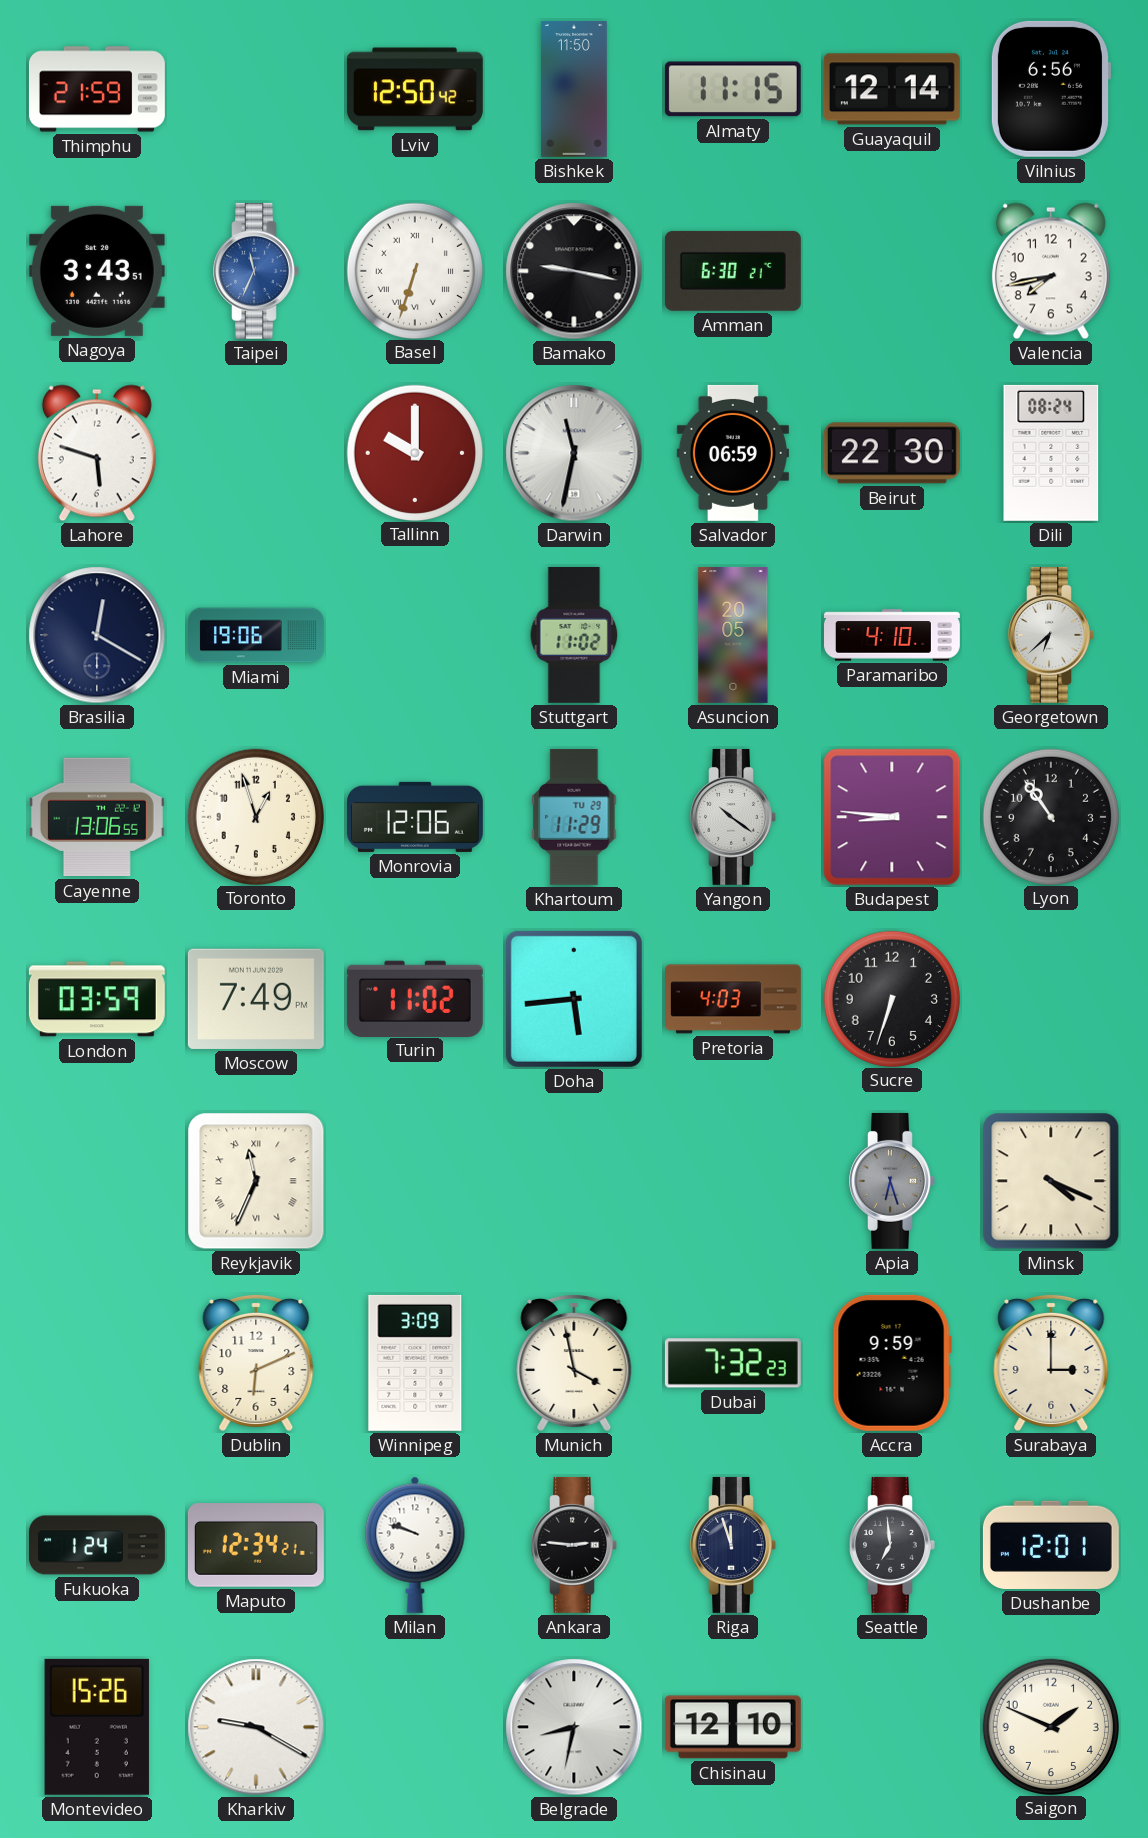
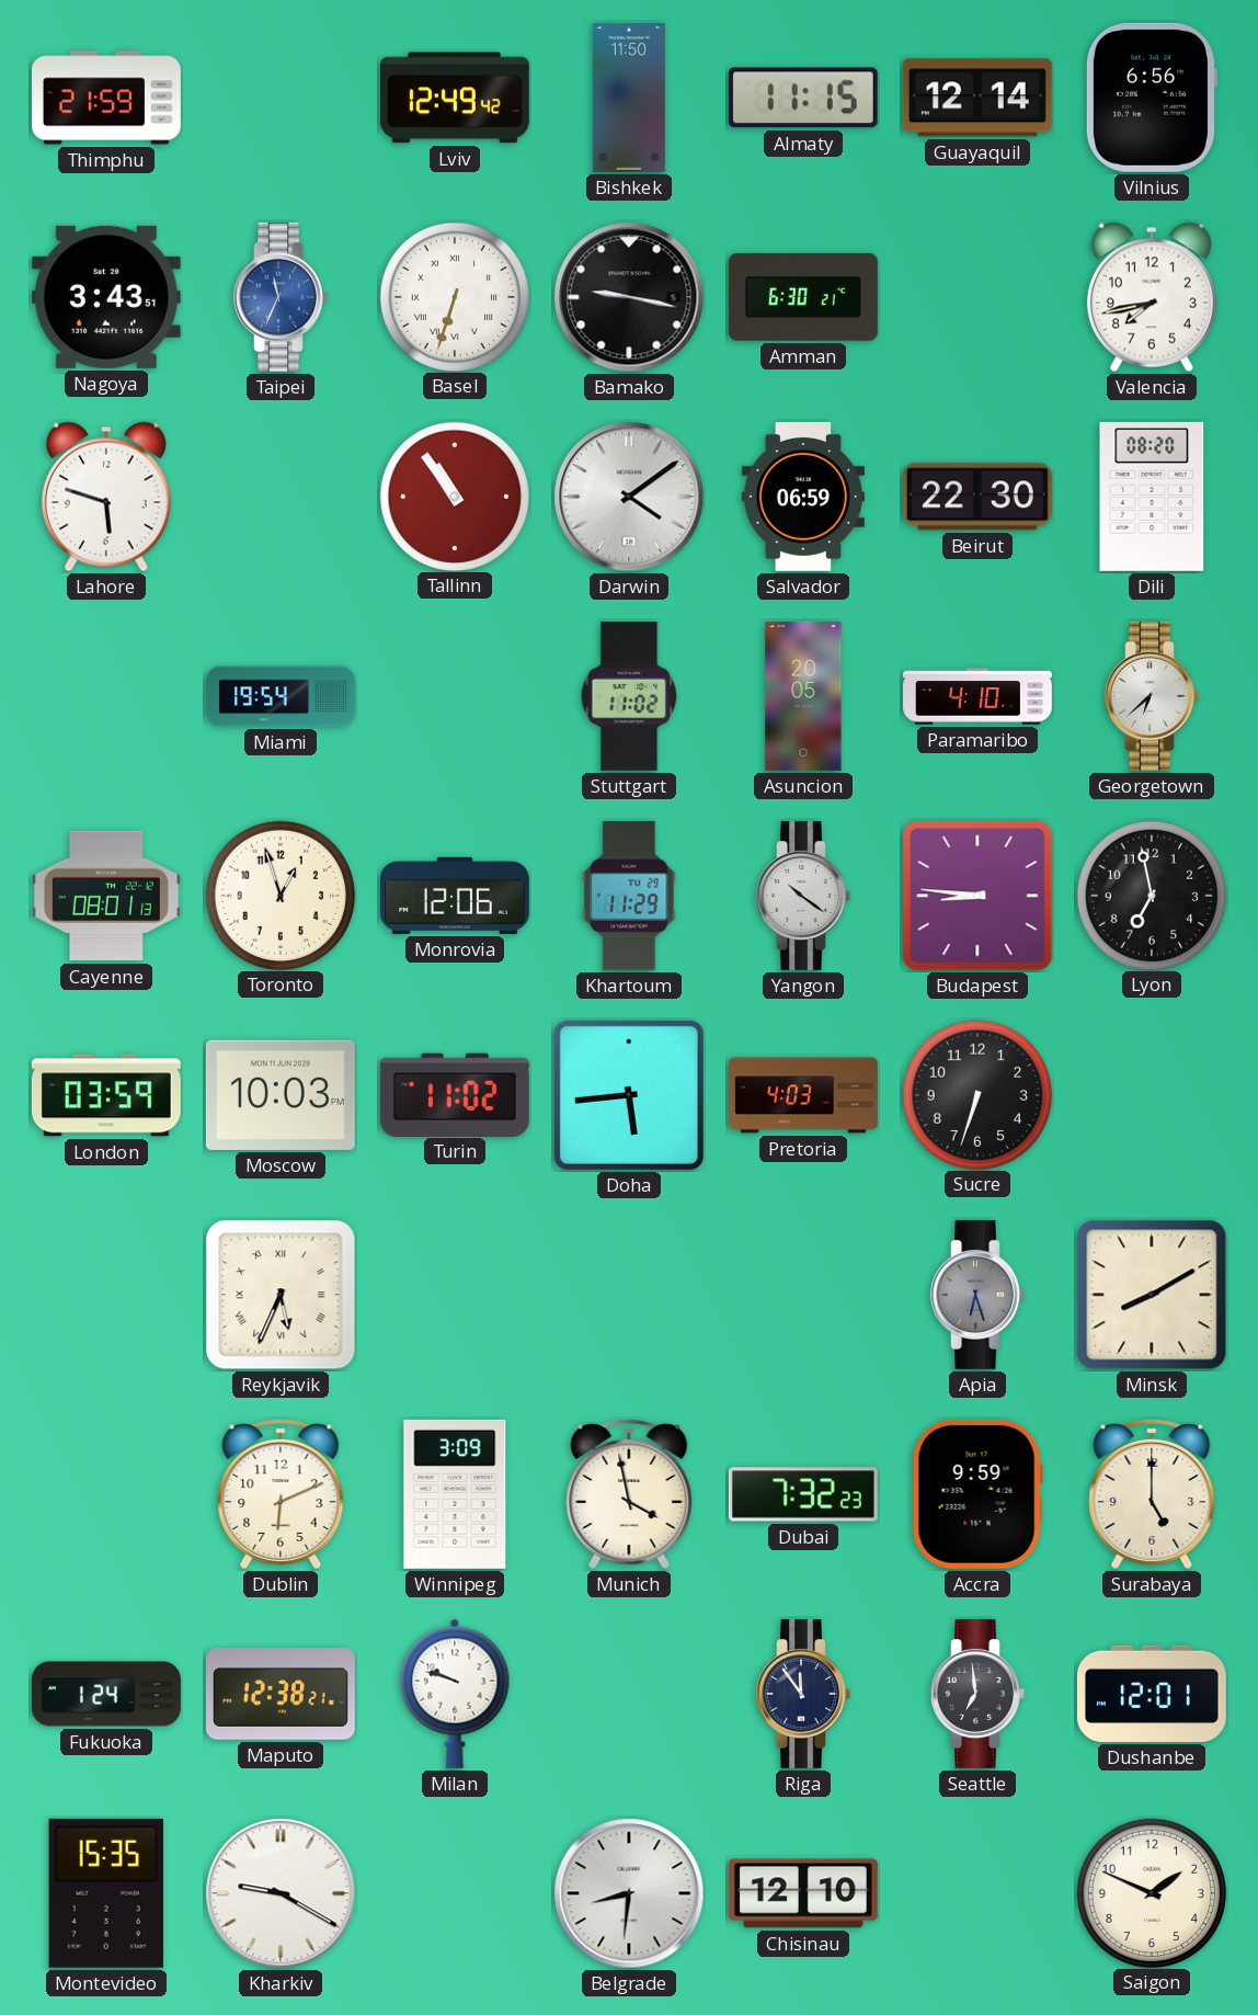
Lviv: 12:50 -> 12:49
Tallinn: 10:00 -> 10:54
Darwin: 11:32 -> 4:09
Dili: 08:24 -> 08:20
Brasilia: 12:20 -> none
Miami: 19:06 -> 19:54
Cayenne: 13:06 -> 08:01
Lyon: 10:54 -> 6:58
Moscow: 7:49 -> 10:03
Reykjavik: 11:34 -> 5:34
Minsk: 4:19 -> 8:10
Surabaya: 3:00 -> 5:00
Maputo: 12:34 -> 12:38
Ankara: 2:46 -> none
Riga: 11:57 -> 11:54
Montevideo: 15:26 -> 15:35
Belgrade: 8:32 -> 8:31
